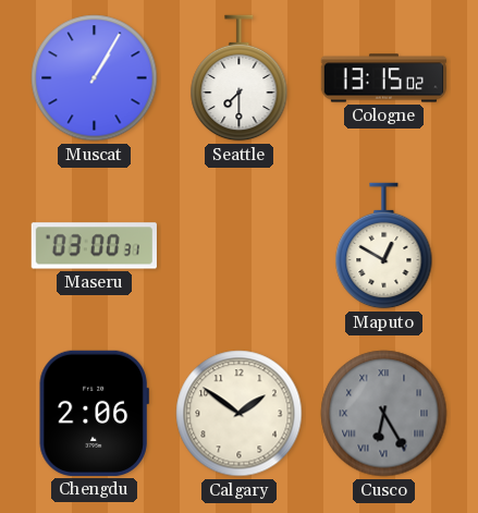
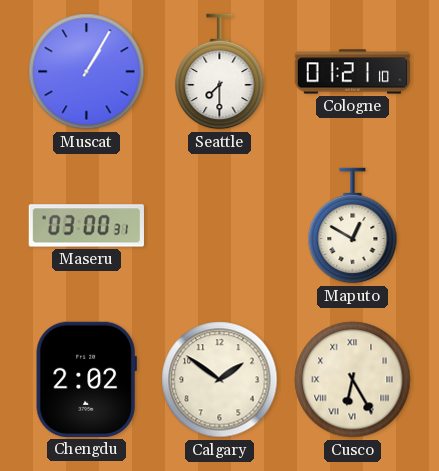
Cologne: 13:15 -> 01:21
Chengdu: 2:06 -> 2:02
Cusco dial: grey -> cream
